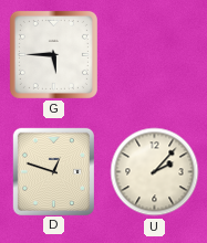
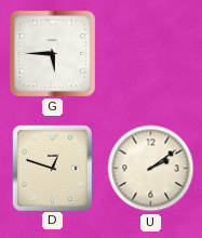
U: 2:07 -> 2:09
